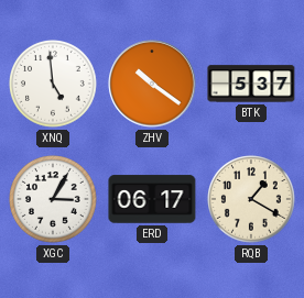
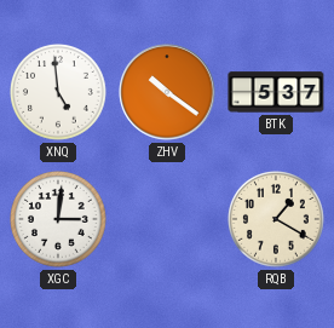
XGC: 3:05 -> 3:01
ERD: 06:17 -> none
